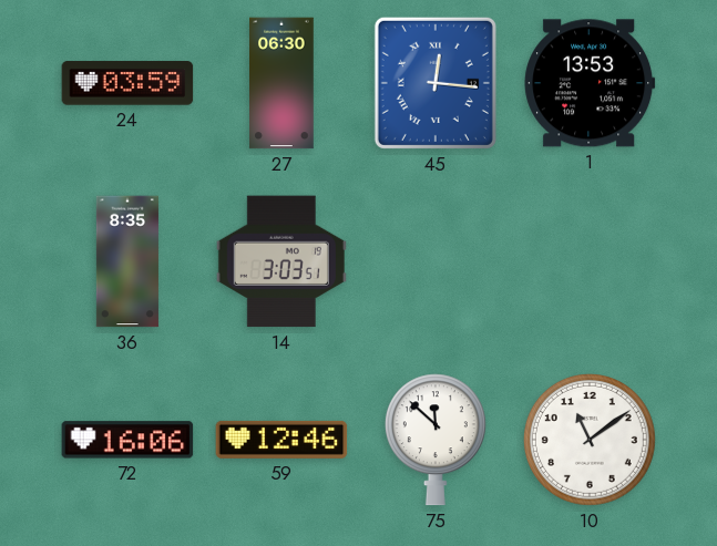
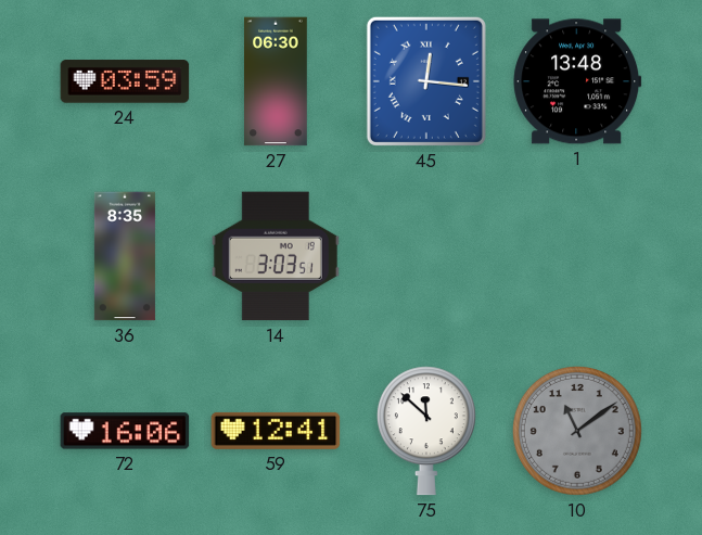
1: 13:53 -> 13:48
59: 12:46 -> 12:41
10 dial: white -> grey
